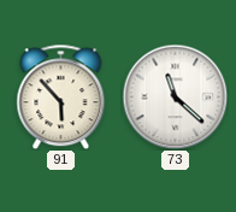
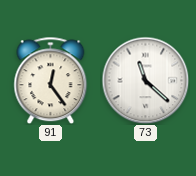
91: 5:53 -> 12:24
